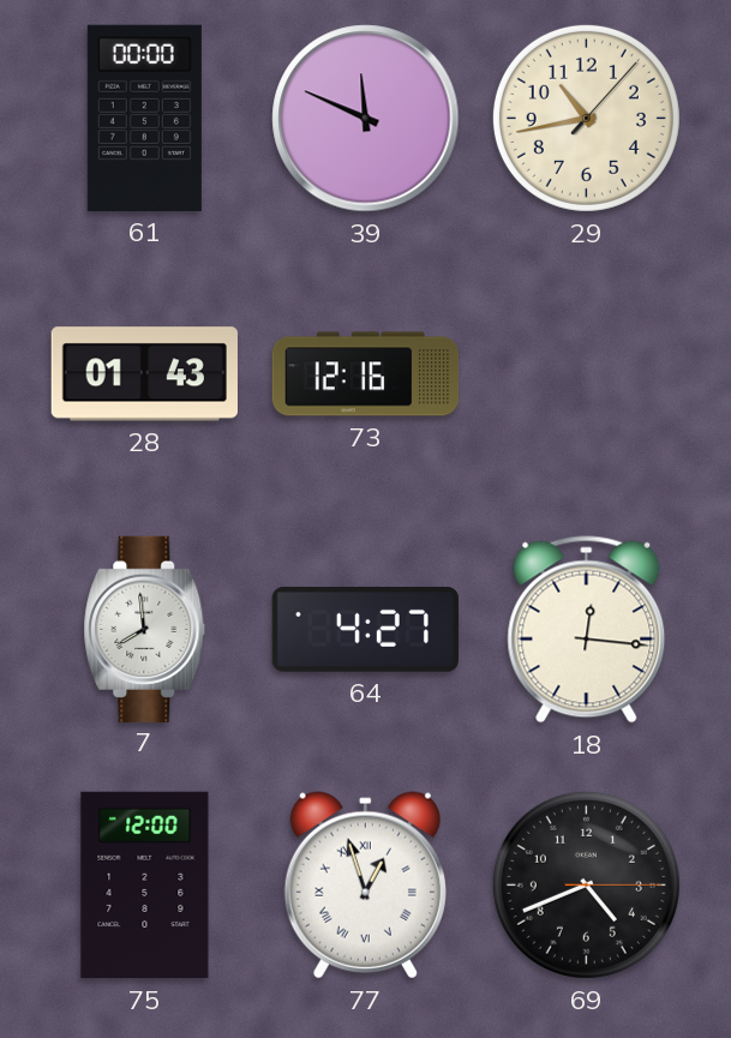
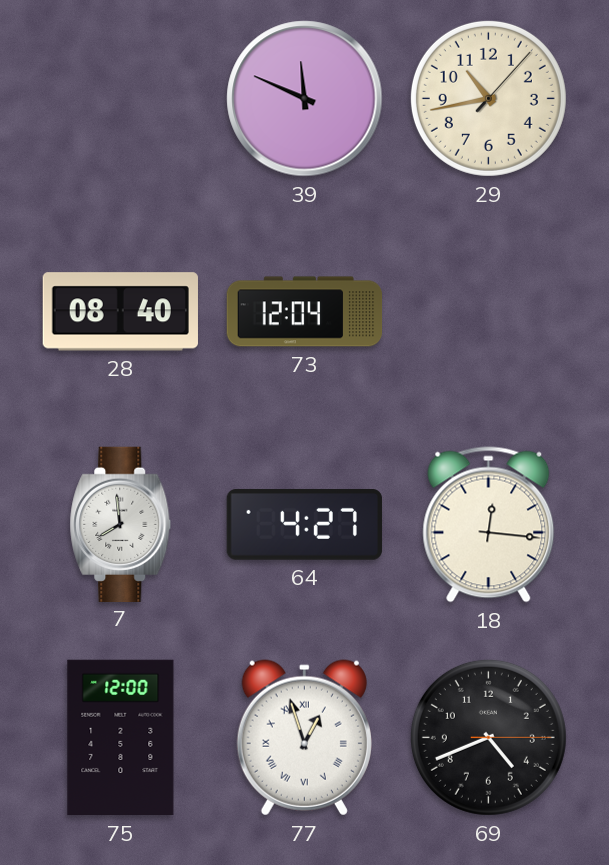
61: 00:00 -> none
28: 01:43 -> 08:40
73: 12:16 -> 12:04
